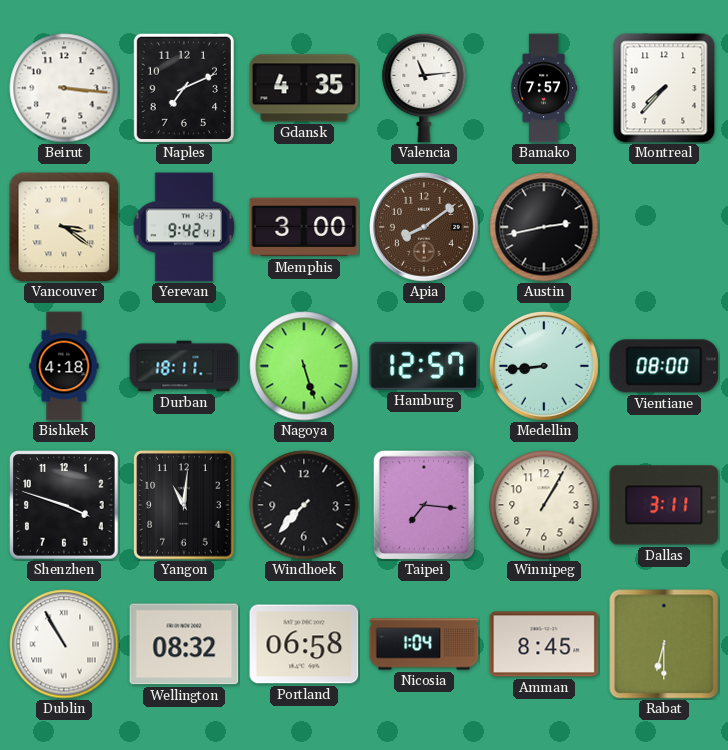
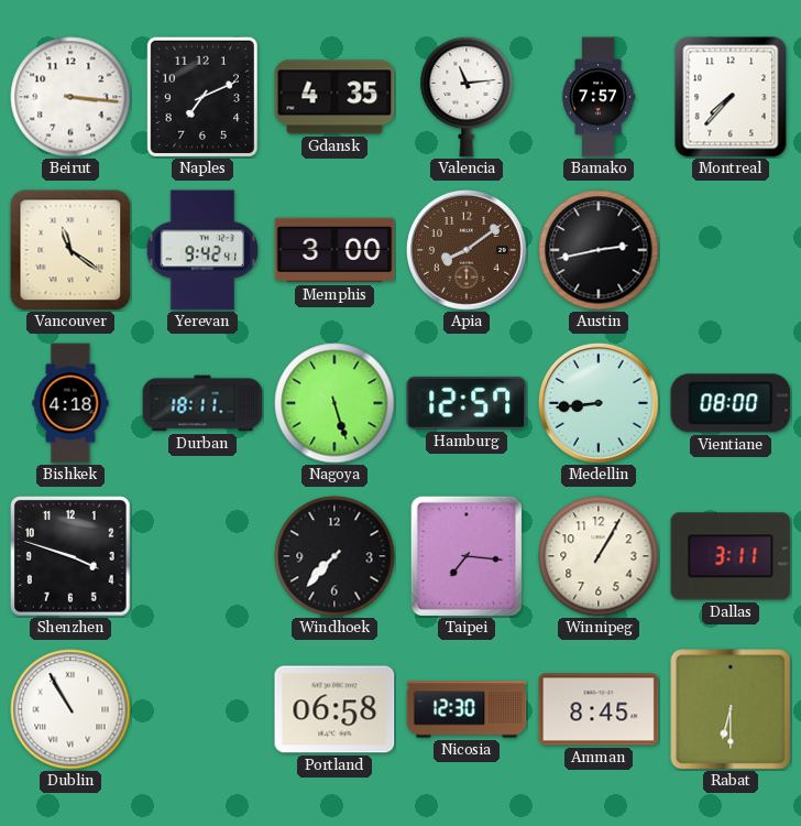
Vancouver: 3:21 -> 11:21
Yangon: 11:01 -> none
Wellington: 08:32 -> none
Nicosia: 1:04 -> 12:30
